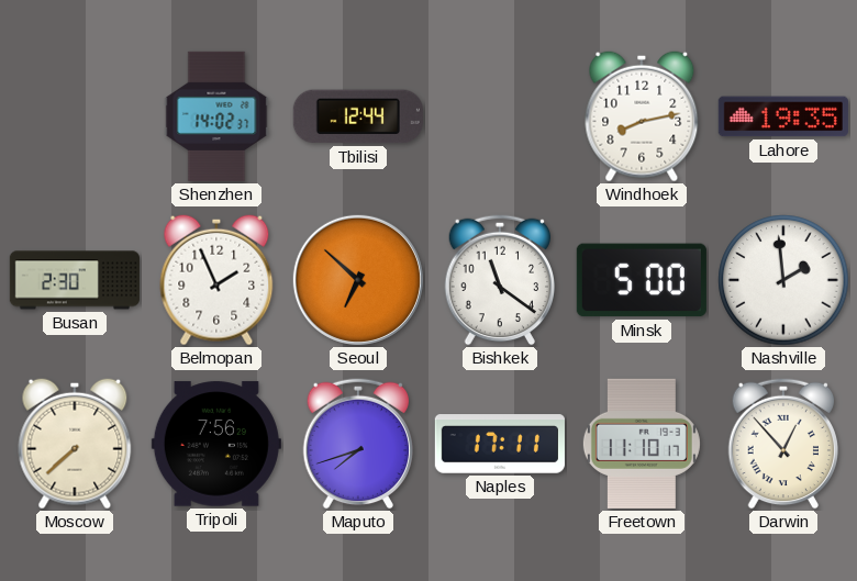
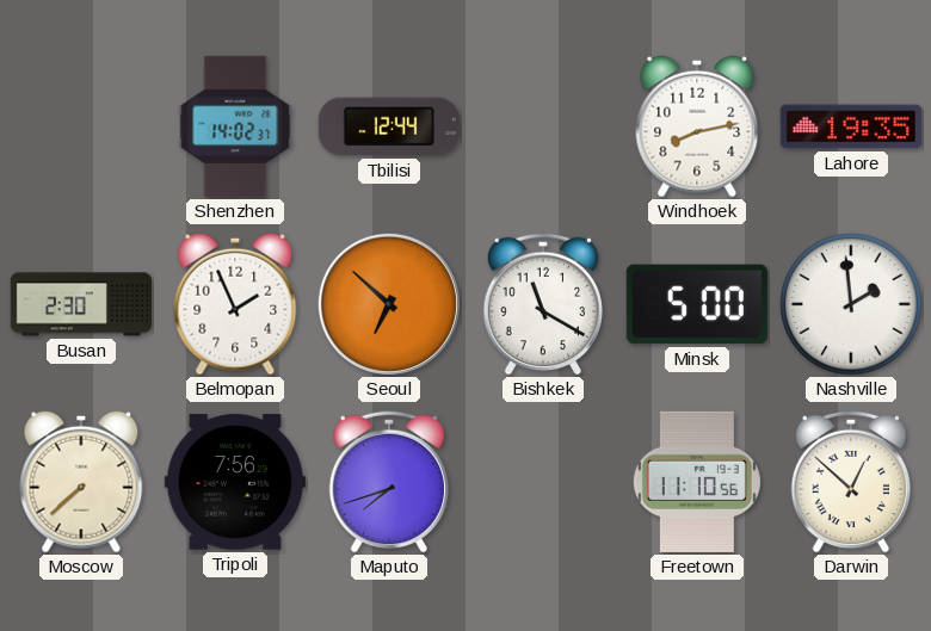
Bishkek: 11:21 -> 11:20
Naples: 17:11 -> none
Freetown: 11:10:17 -> 11:10:56
Darwin: 12:53 -> 12:52
